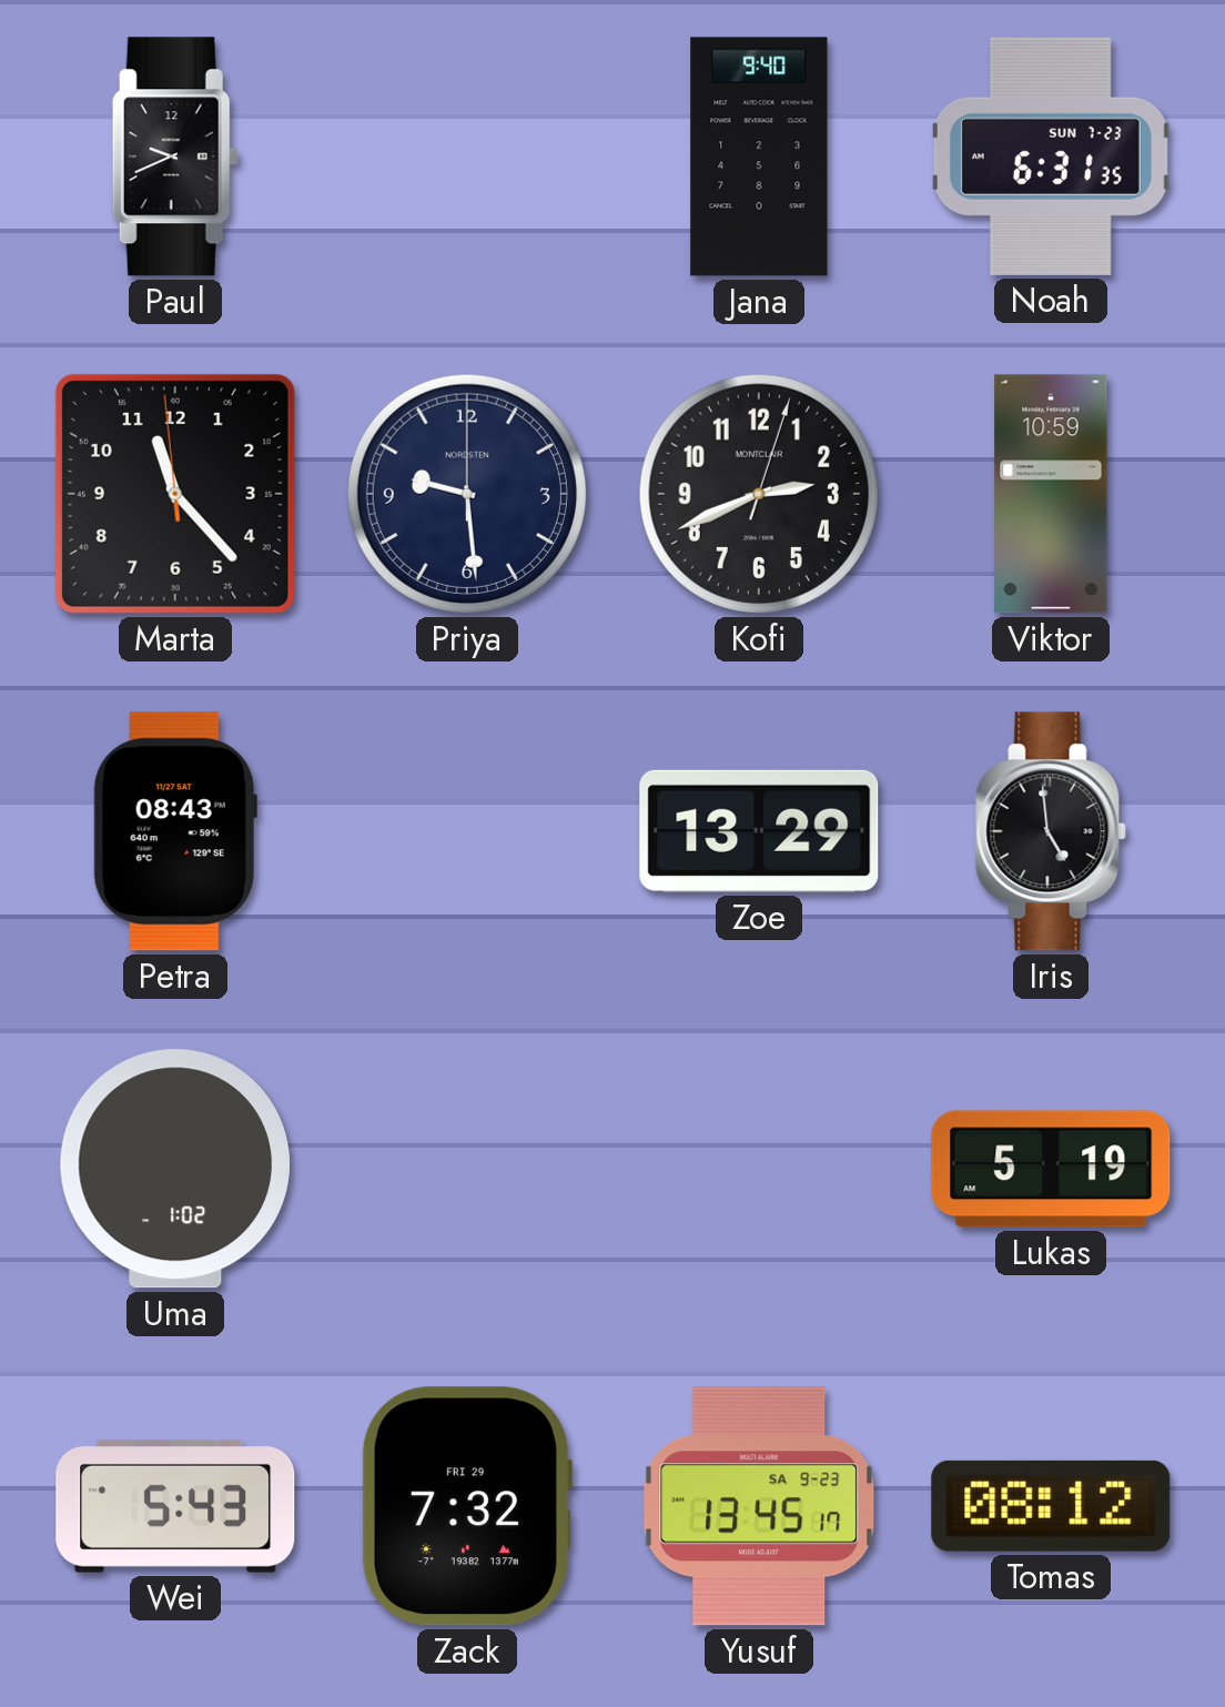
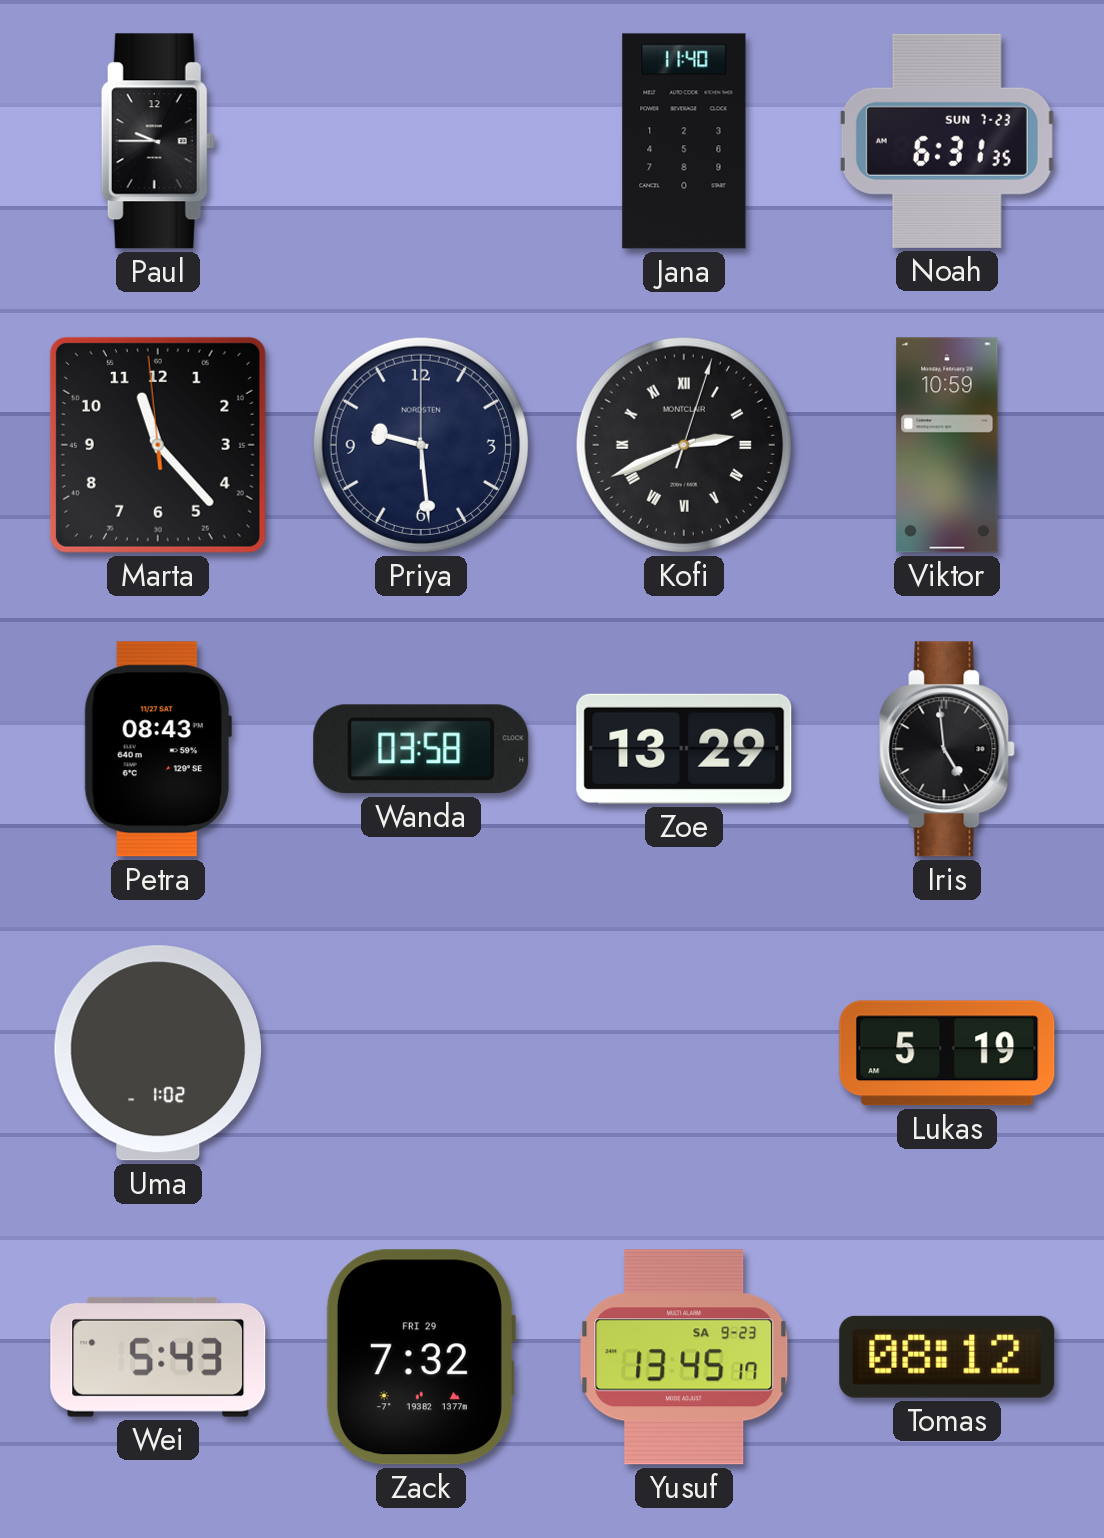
Paul: 9:41 -> 9:45
Jana: 9:40 -> 11:40
Kofi numerals: Arabic -> Roman
Wanda: none -> 03:58
